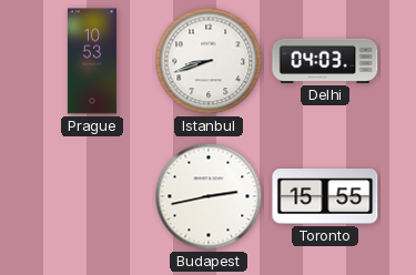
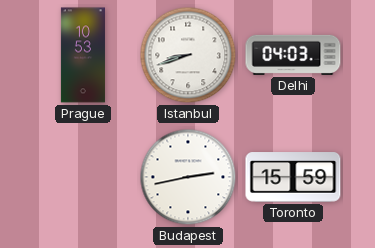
Toronto: 15:55 -> 15:59
